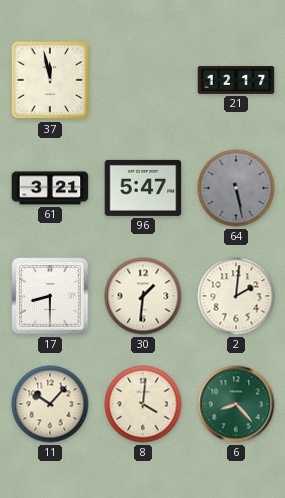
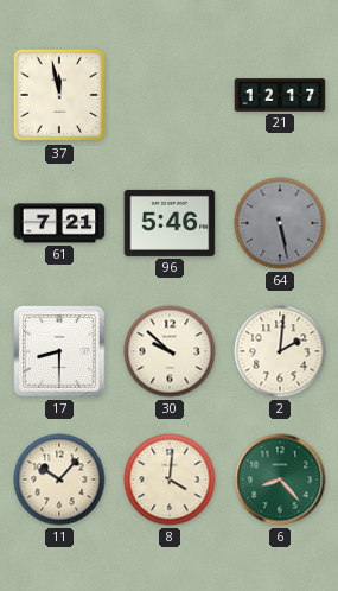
61: 3:21 -> 7:21
96: 5:47 -> 5:46
30: 1:31 -> 9:52
